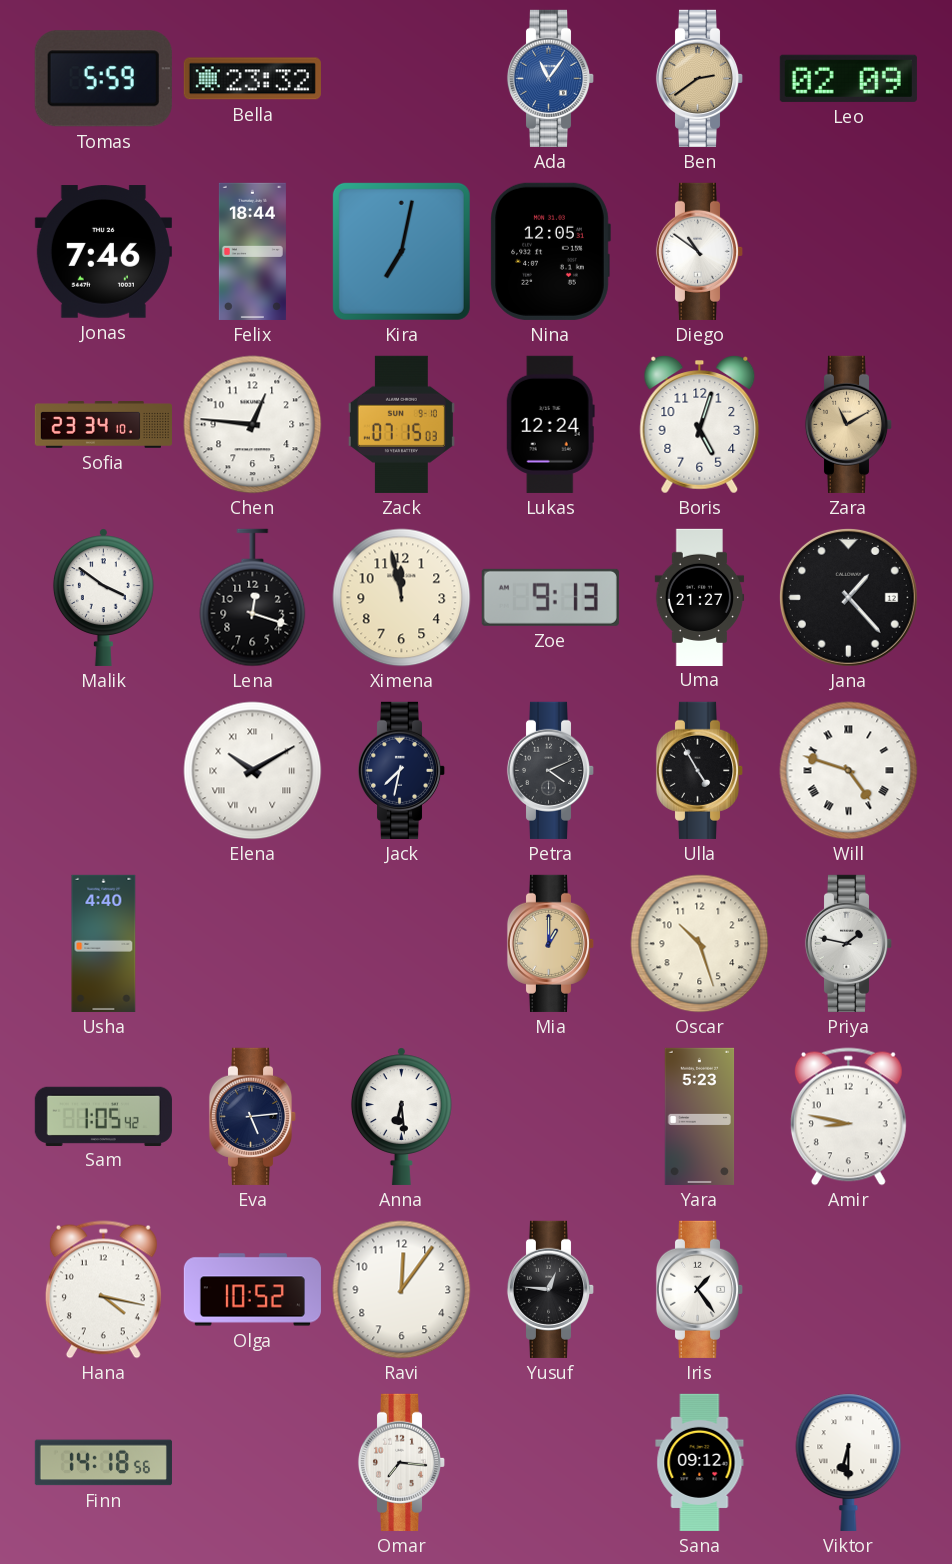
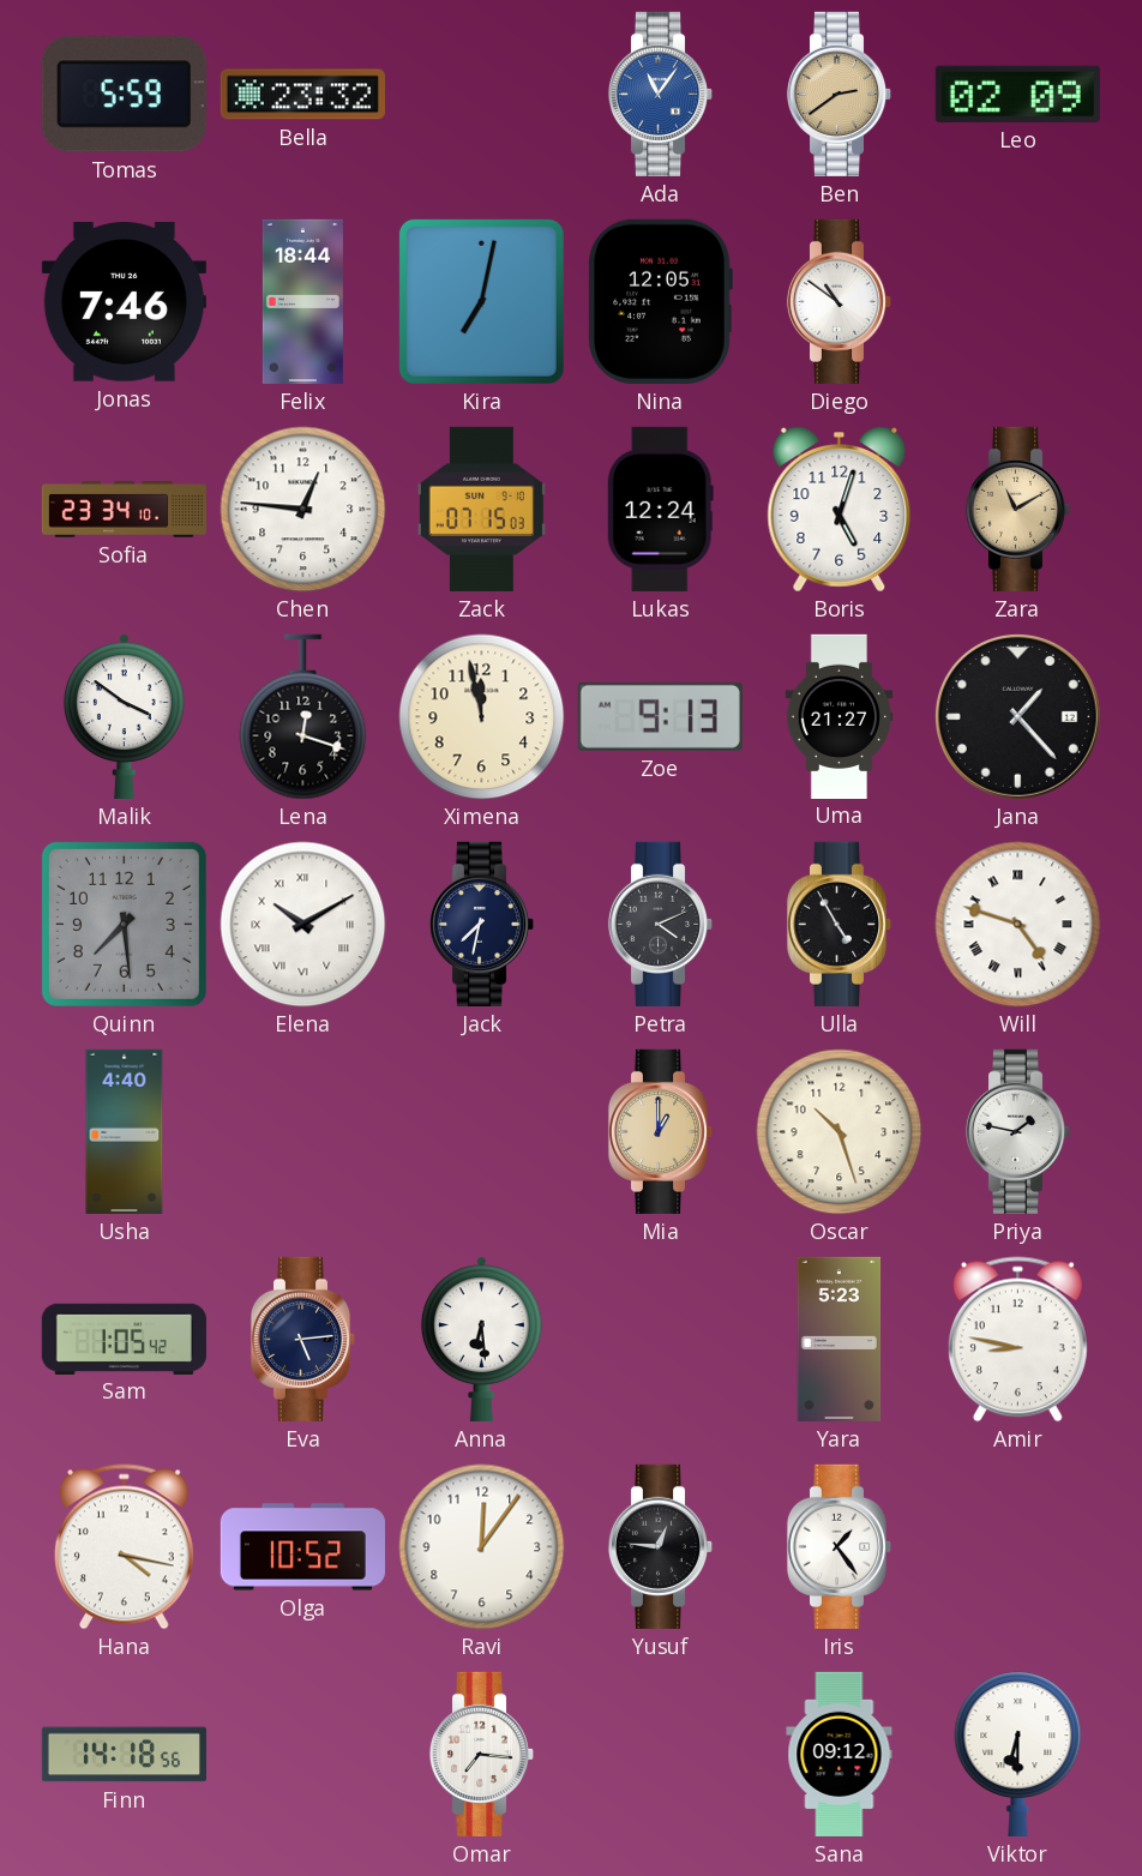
Quinn: none -> 7:29
